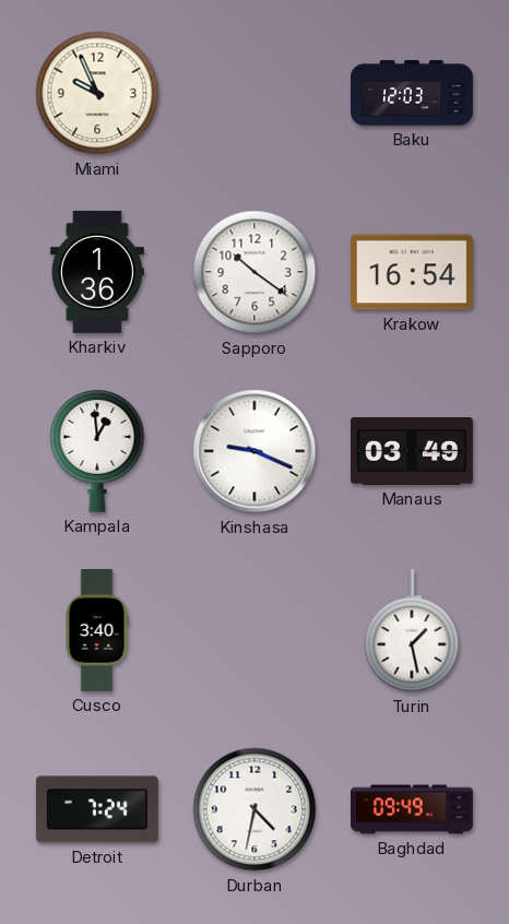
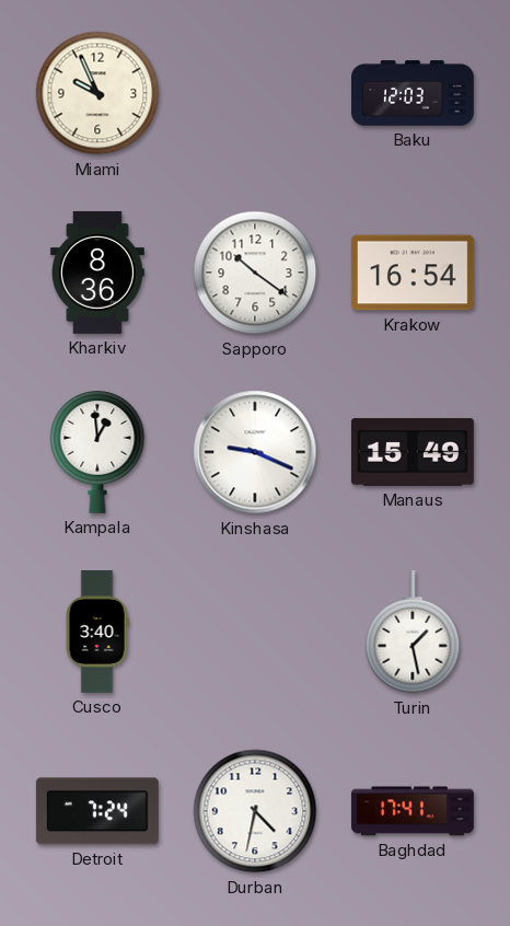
Kharkiv: 1:36 -> 8:36
Manaus: 03:49 -> 15:49
Baghdad: 09:49 -> 17:41
